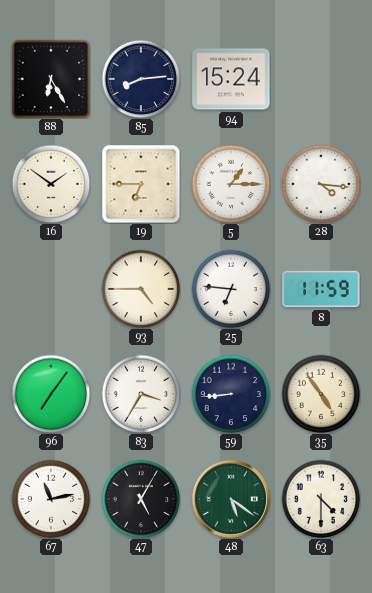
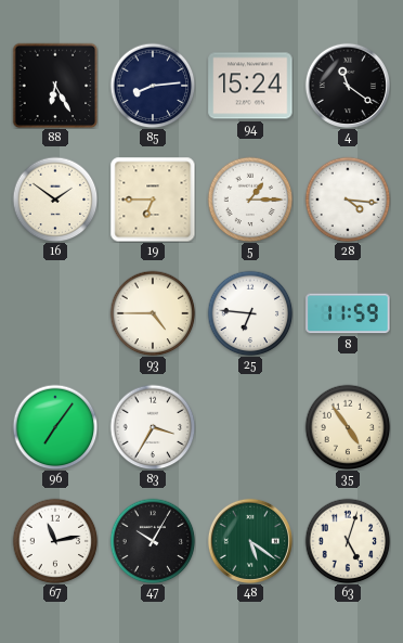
4: none -> 11:21
59: 8:44 -> none
47: 5:05 -> 10:05
63: 4:30 -> 5:03
